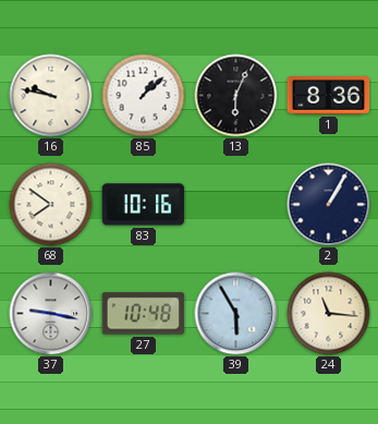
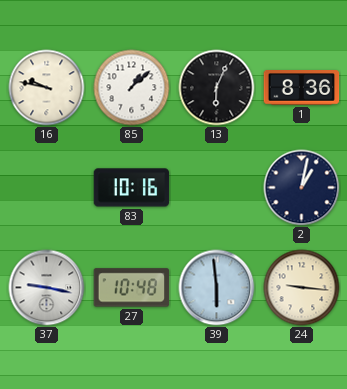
68: 7:51 -> none
2: 1:05 -> 1:02
39: 5:55 -> 5:59
24: 11:16 -> 9:16
